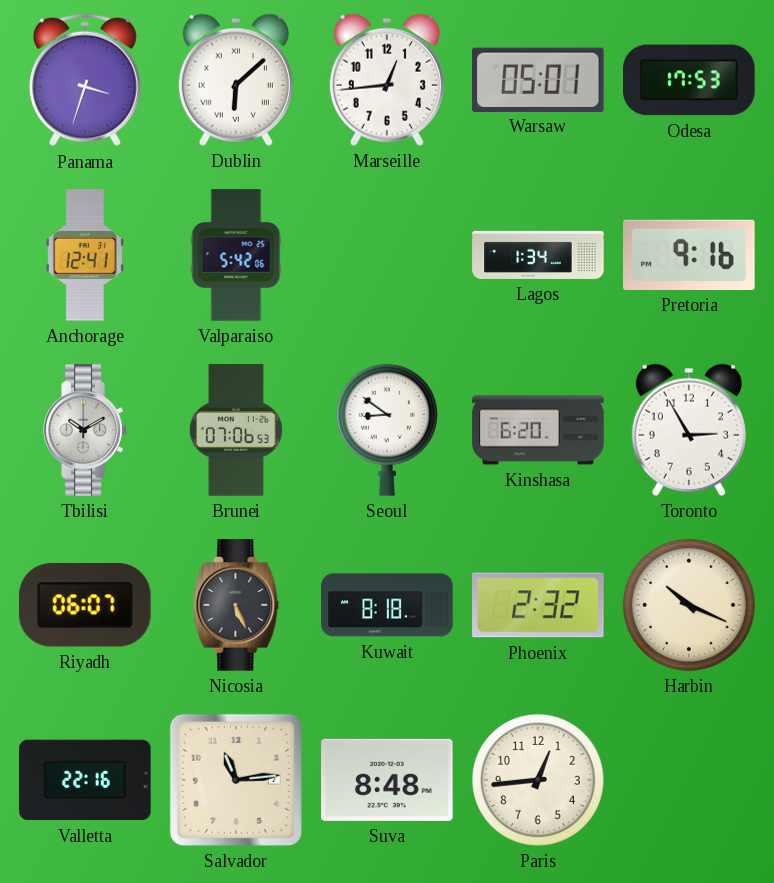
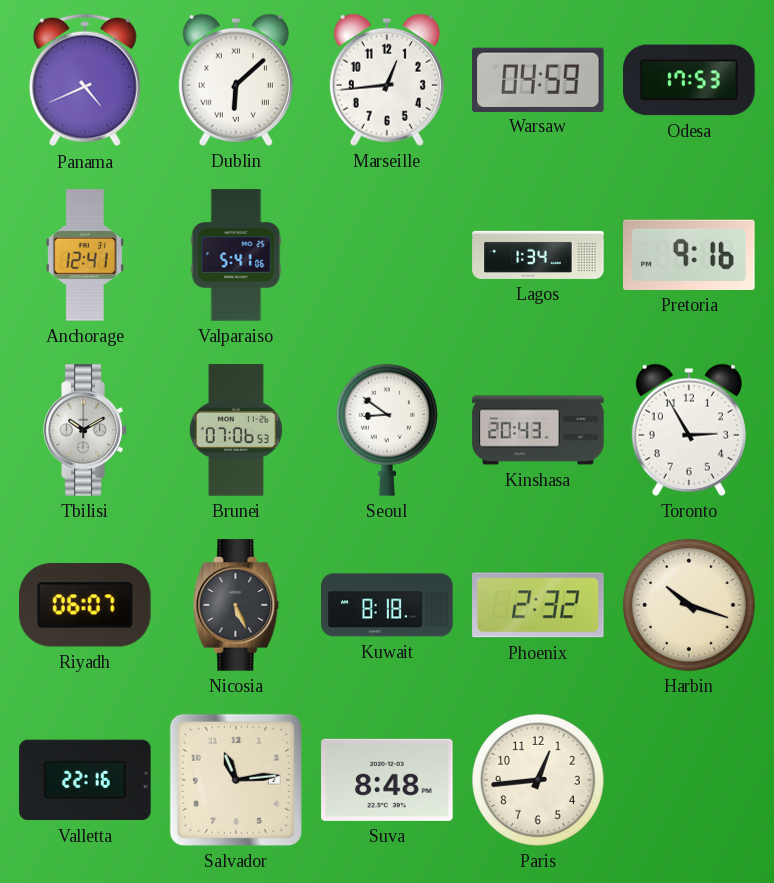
Panama: 3:33 -> 4:41
Warsaw: 05:01 -> 04:59
Valparaiso: 5:42 -> 5:41
Kinshasa: 6:20 -> 20:43
Harbin: 10:19 -> 10:18
